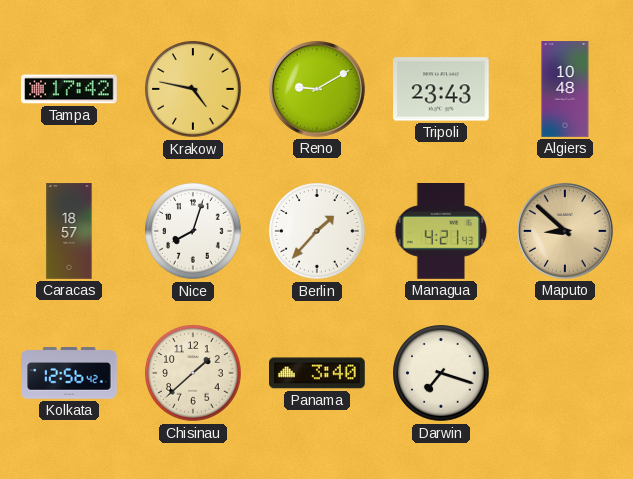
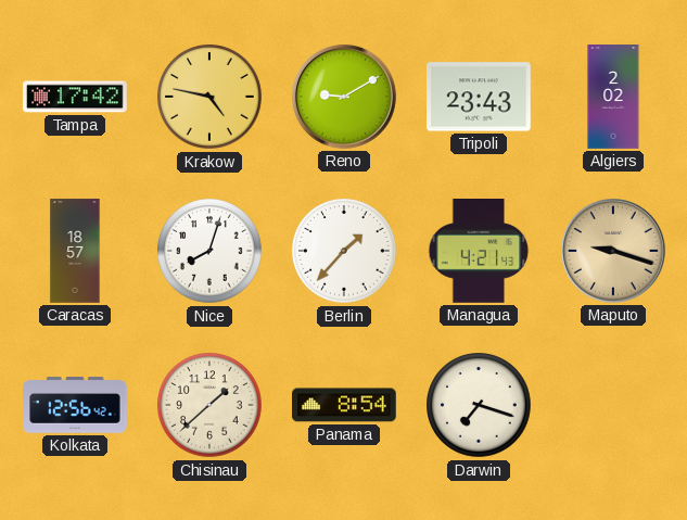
Algiers: 10:48 -> 2:02
Maputo: 8:52 -> 9:18
Panama: 3:40 -> 8:54
